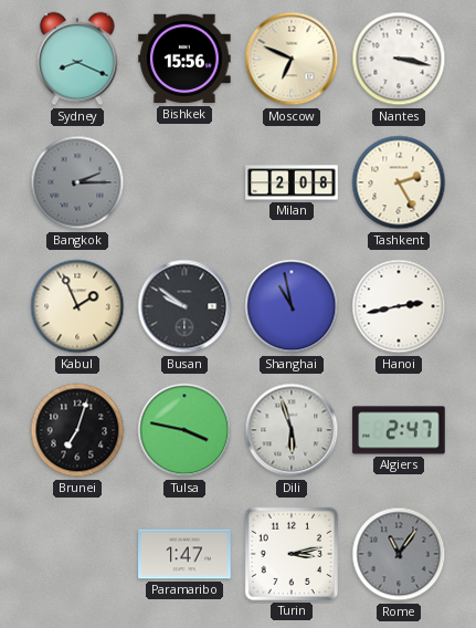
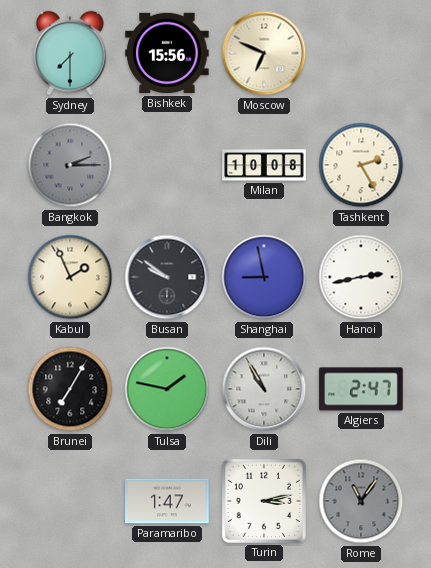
Sydney: 8:19 -> 7:30
Nantes: 3:17 -> none
Milan: 2:08 -> 10:08
Shanghai: 10:58 -> 8:58
Brunei: 7:03 -> 7:05
Tulsa: 3:47 -> 1:47
Dili: 5:57 -> 10:55
